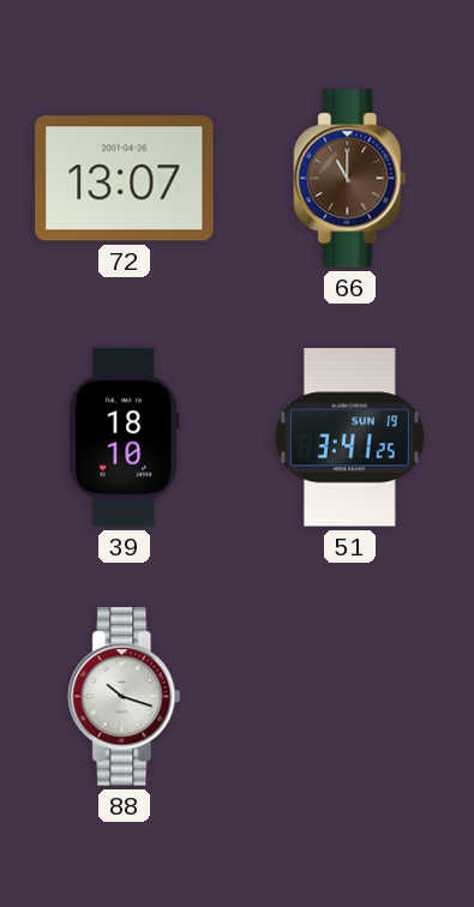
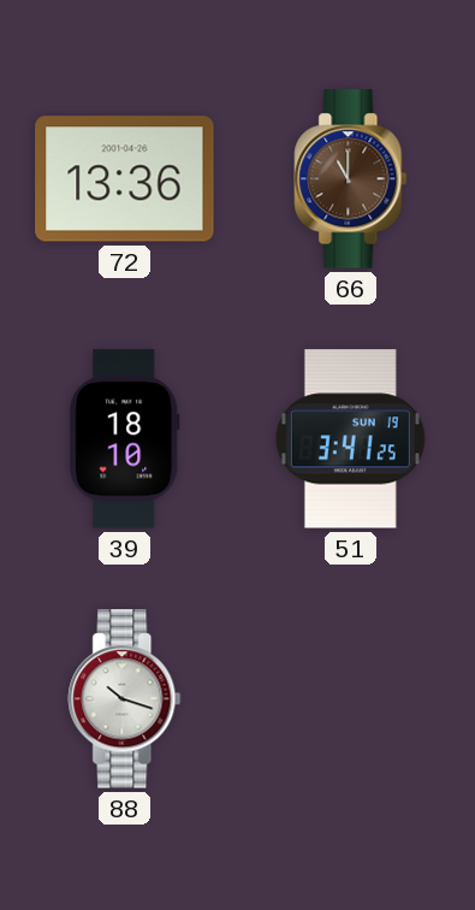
72: 13:07 -> 13:36
